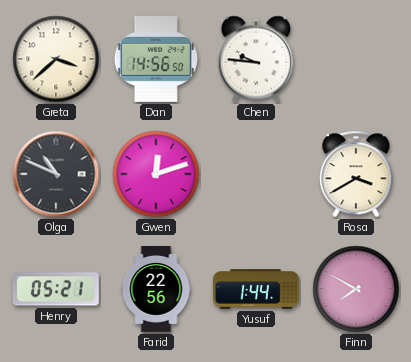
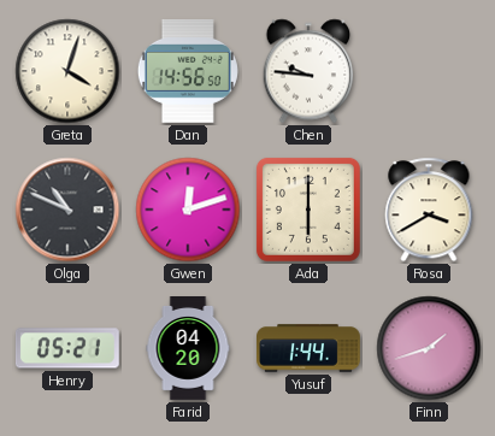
Greta: 3:38 -> 4:03
Ada: none -> 6:00
Farid: 22:56 -> 04:20
Finn: 7:50 -> 1:42
